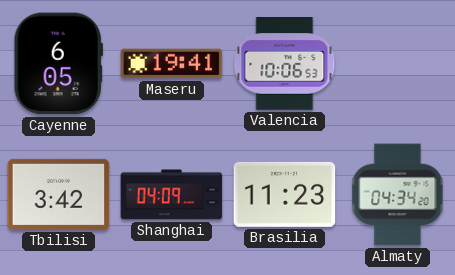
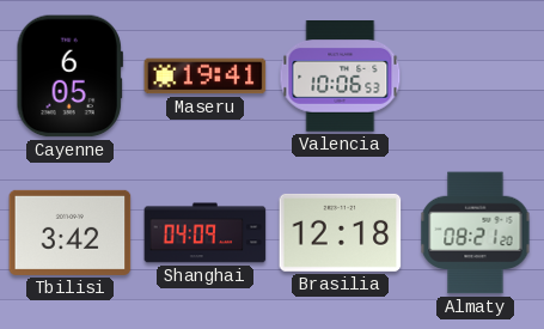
Brasilia: 11:23 -> 12:18
Almaty: 04:34 -> 08:21
